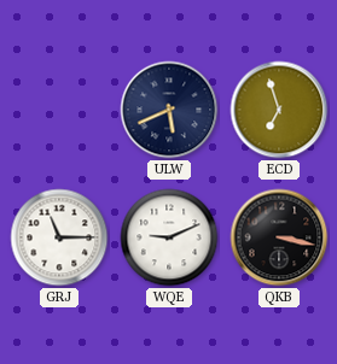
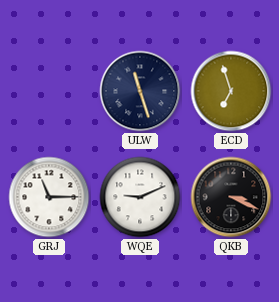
ULW: 5:41 -> 11:27
QKB: 3:17 -> 3:19
